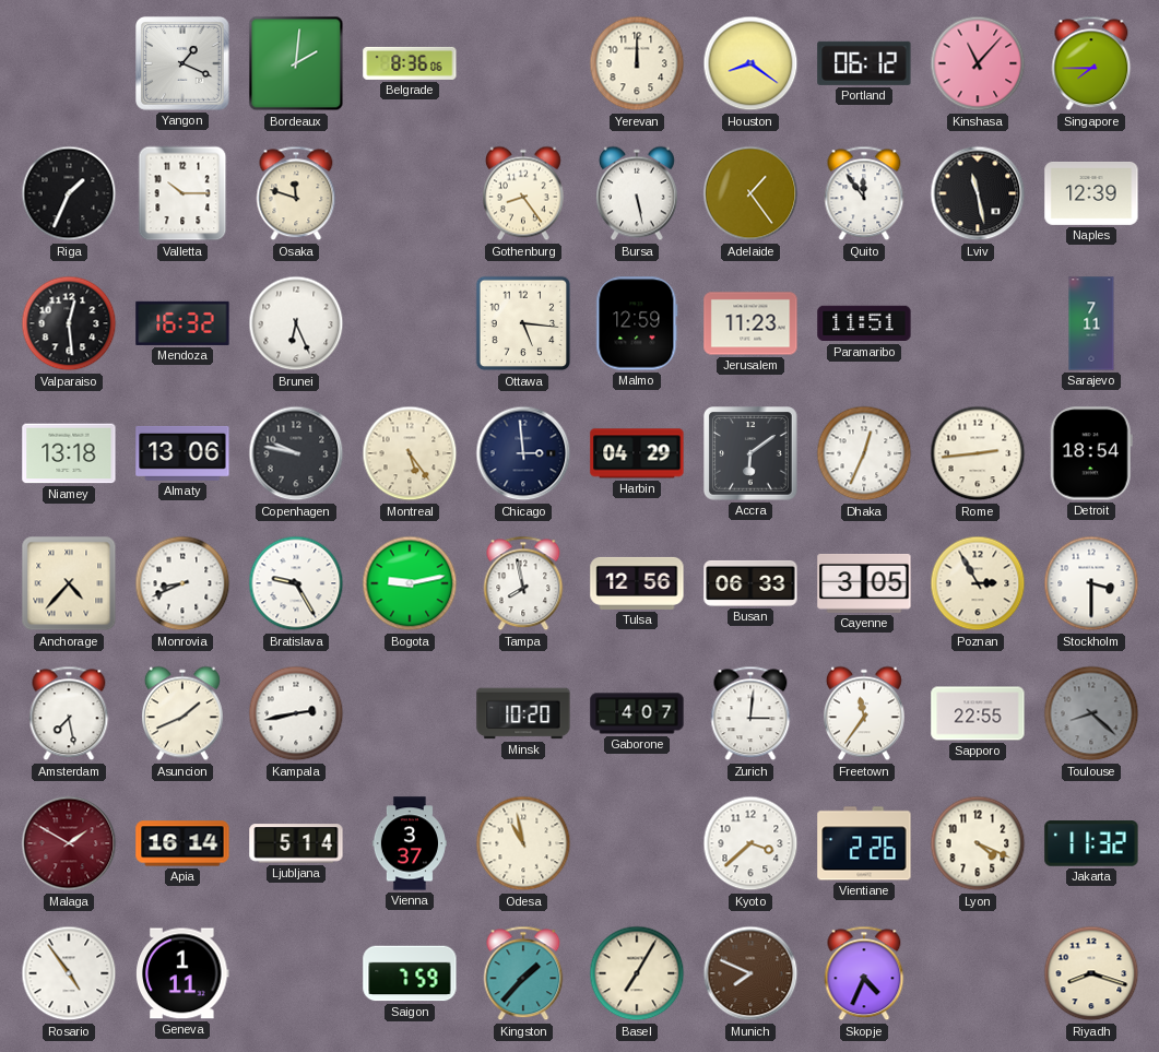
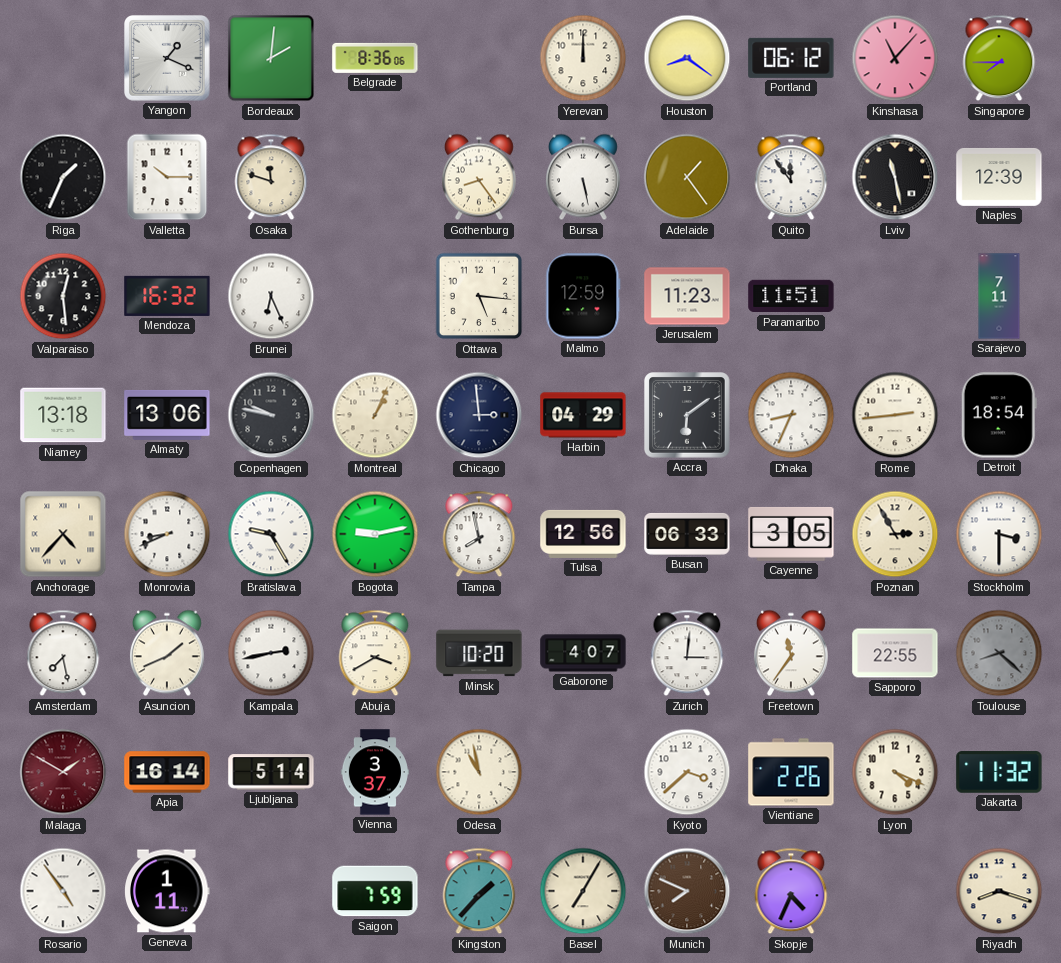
Montreal: 5:24 -> 1:04
Dhaka: 12:34 -> 8:34
Abuja: none -> 3:40
